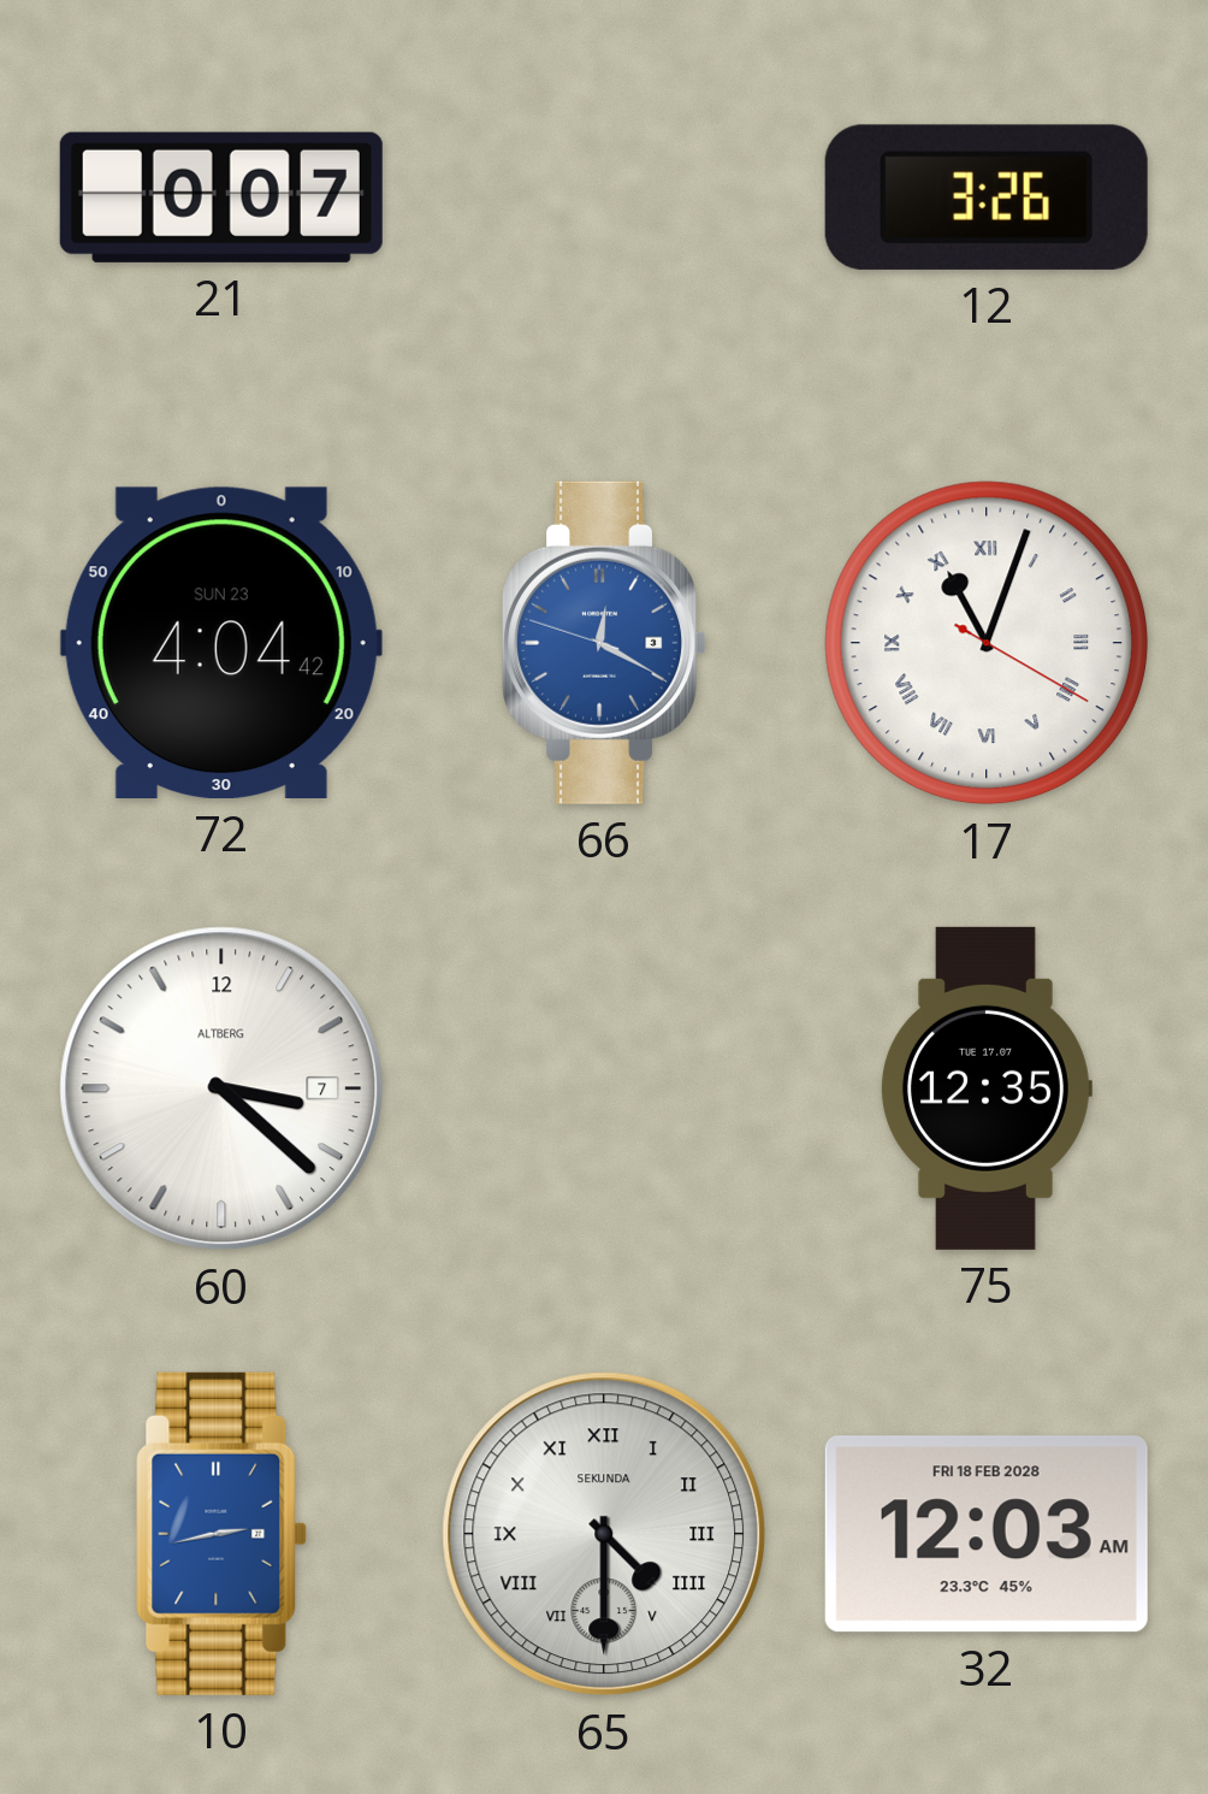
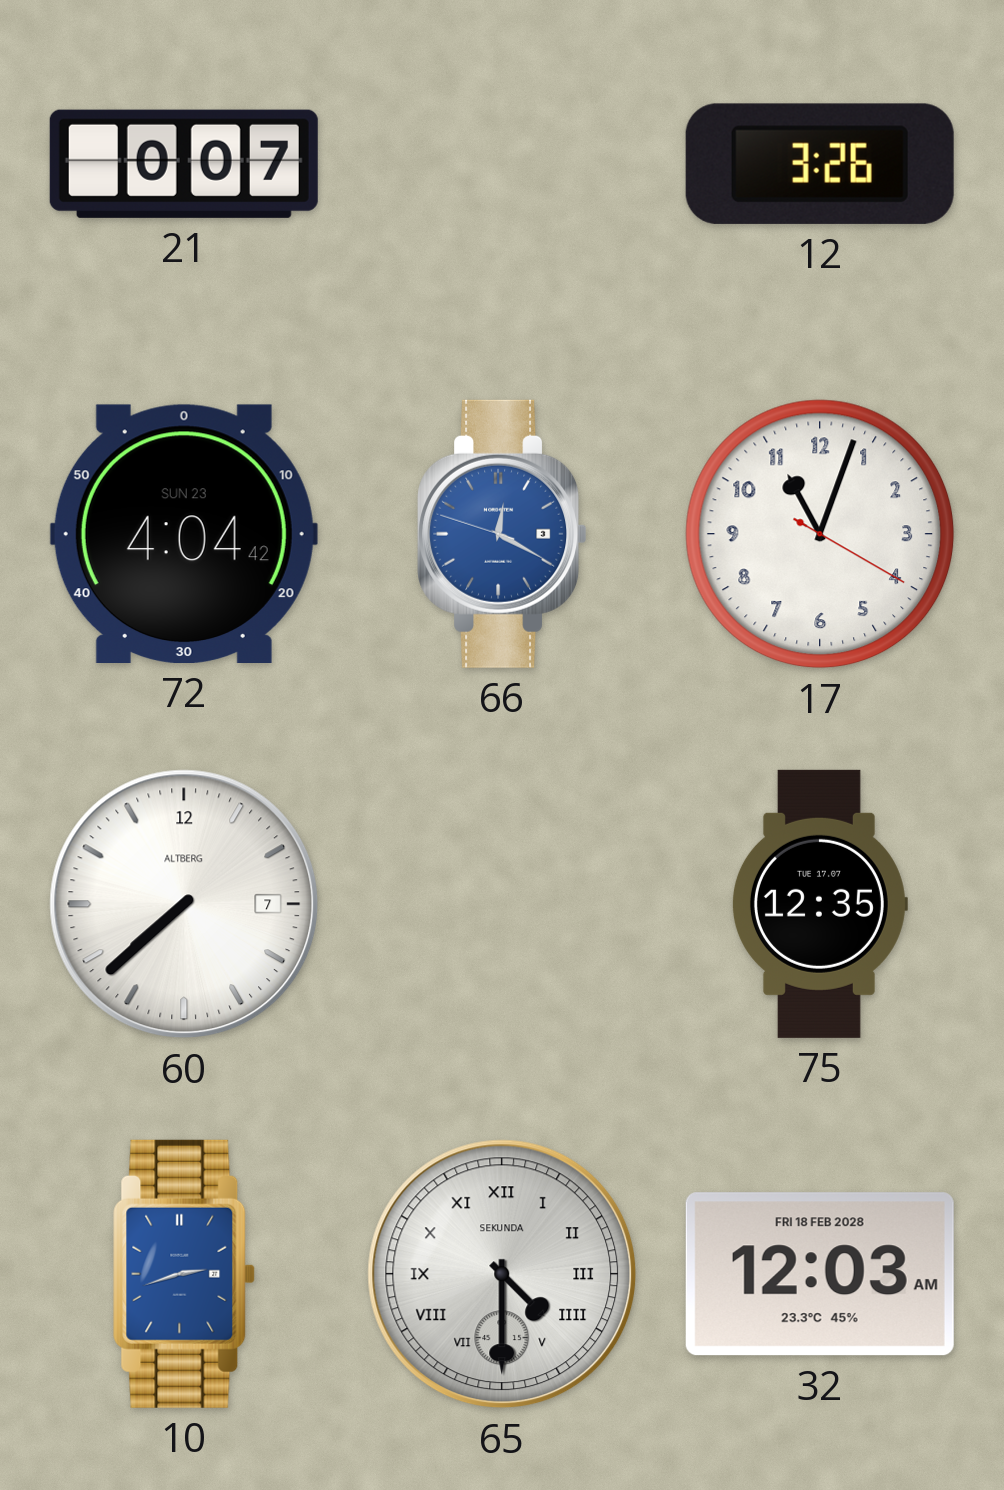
17 numerals: Roman -> Arabic
60: 3:22 -> 7:38
10: 2:43 -> 2:42
